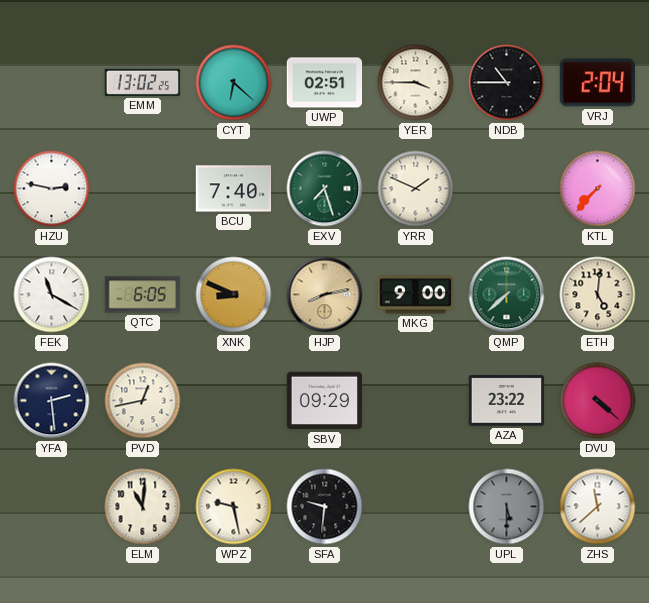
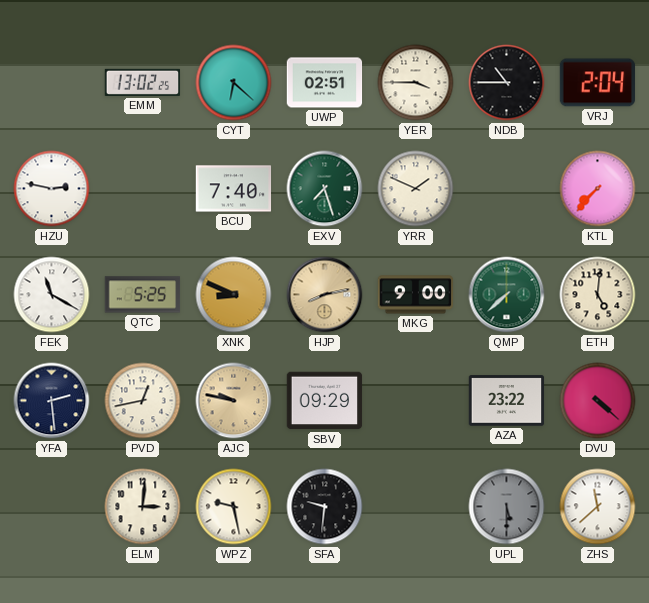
QTC: 6:05 -> 5:25
AJC: none -> 9:47
ELM: 11:01 -> 3:01
